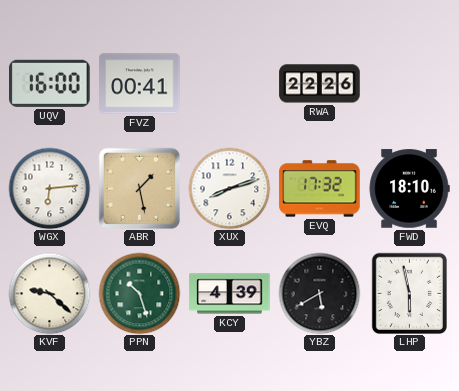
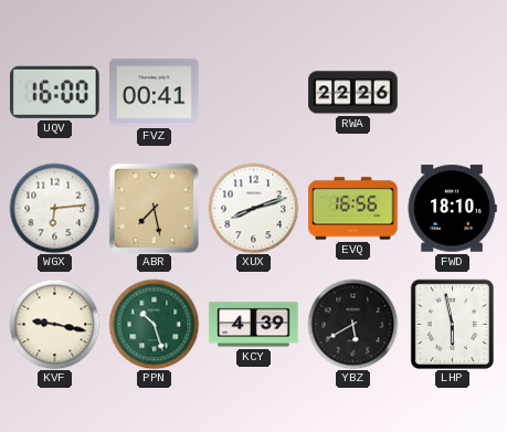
ABR: 1:28 -> 7:28
EVQ: 17:32 -> 16:56
KVF: 9:22 -> 9:17
